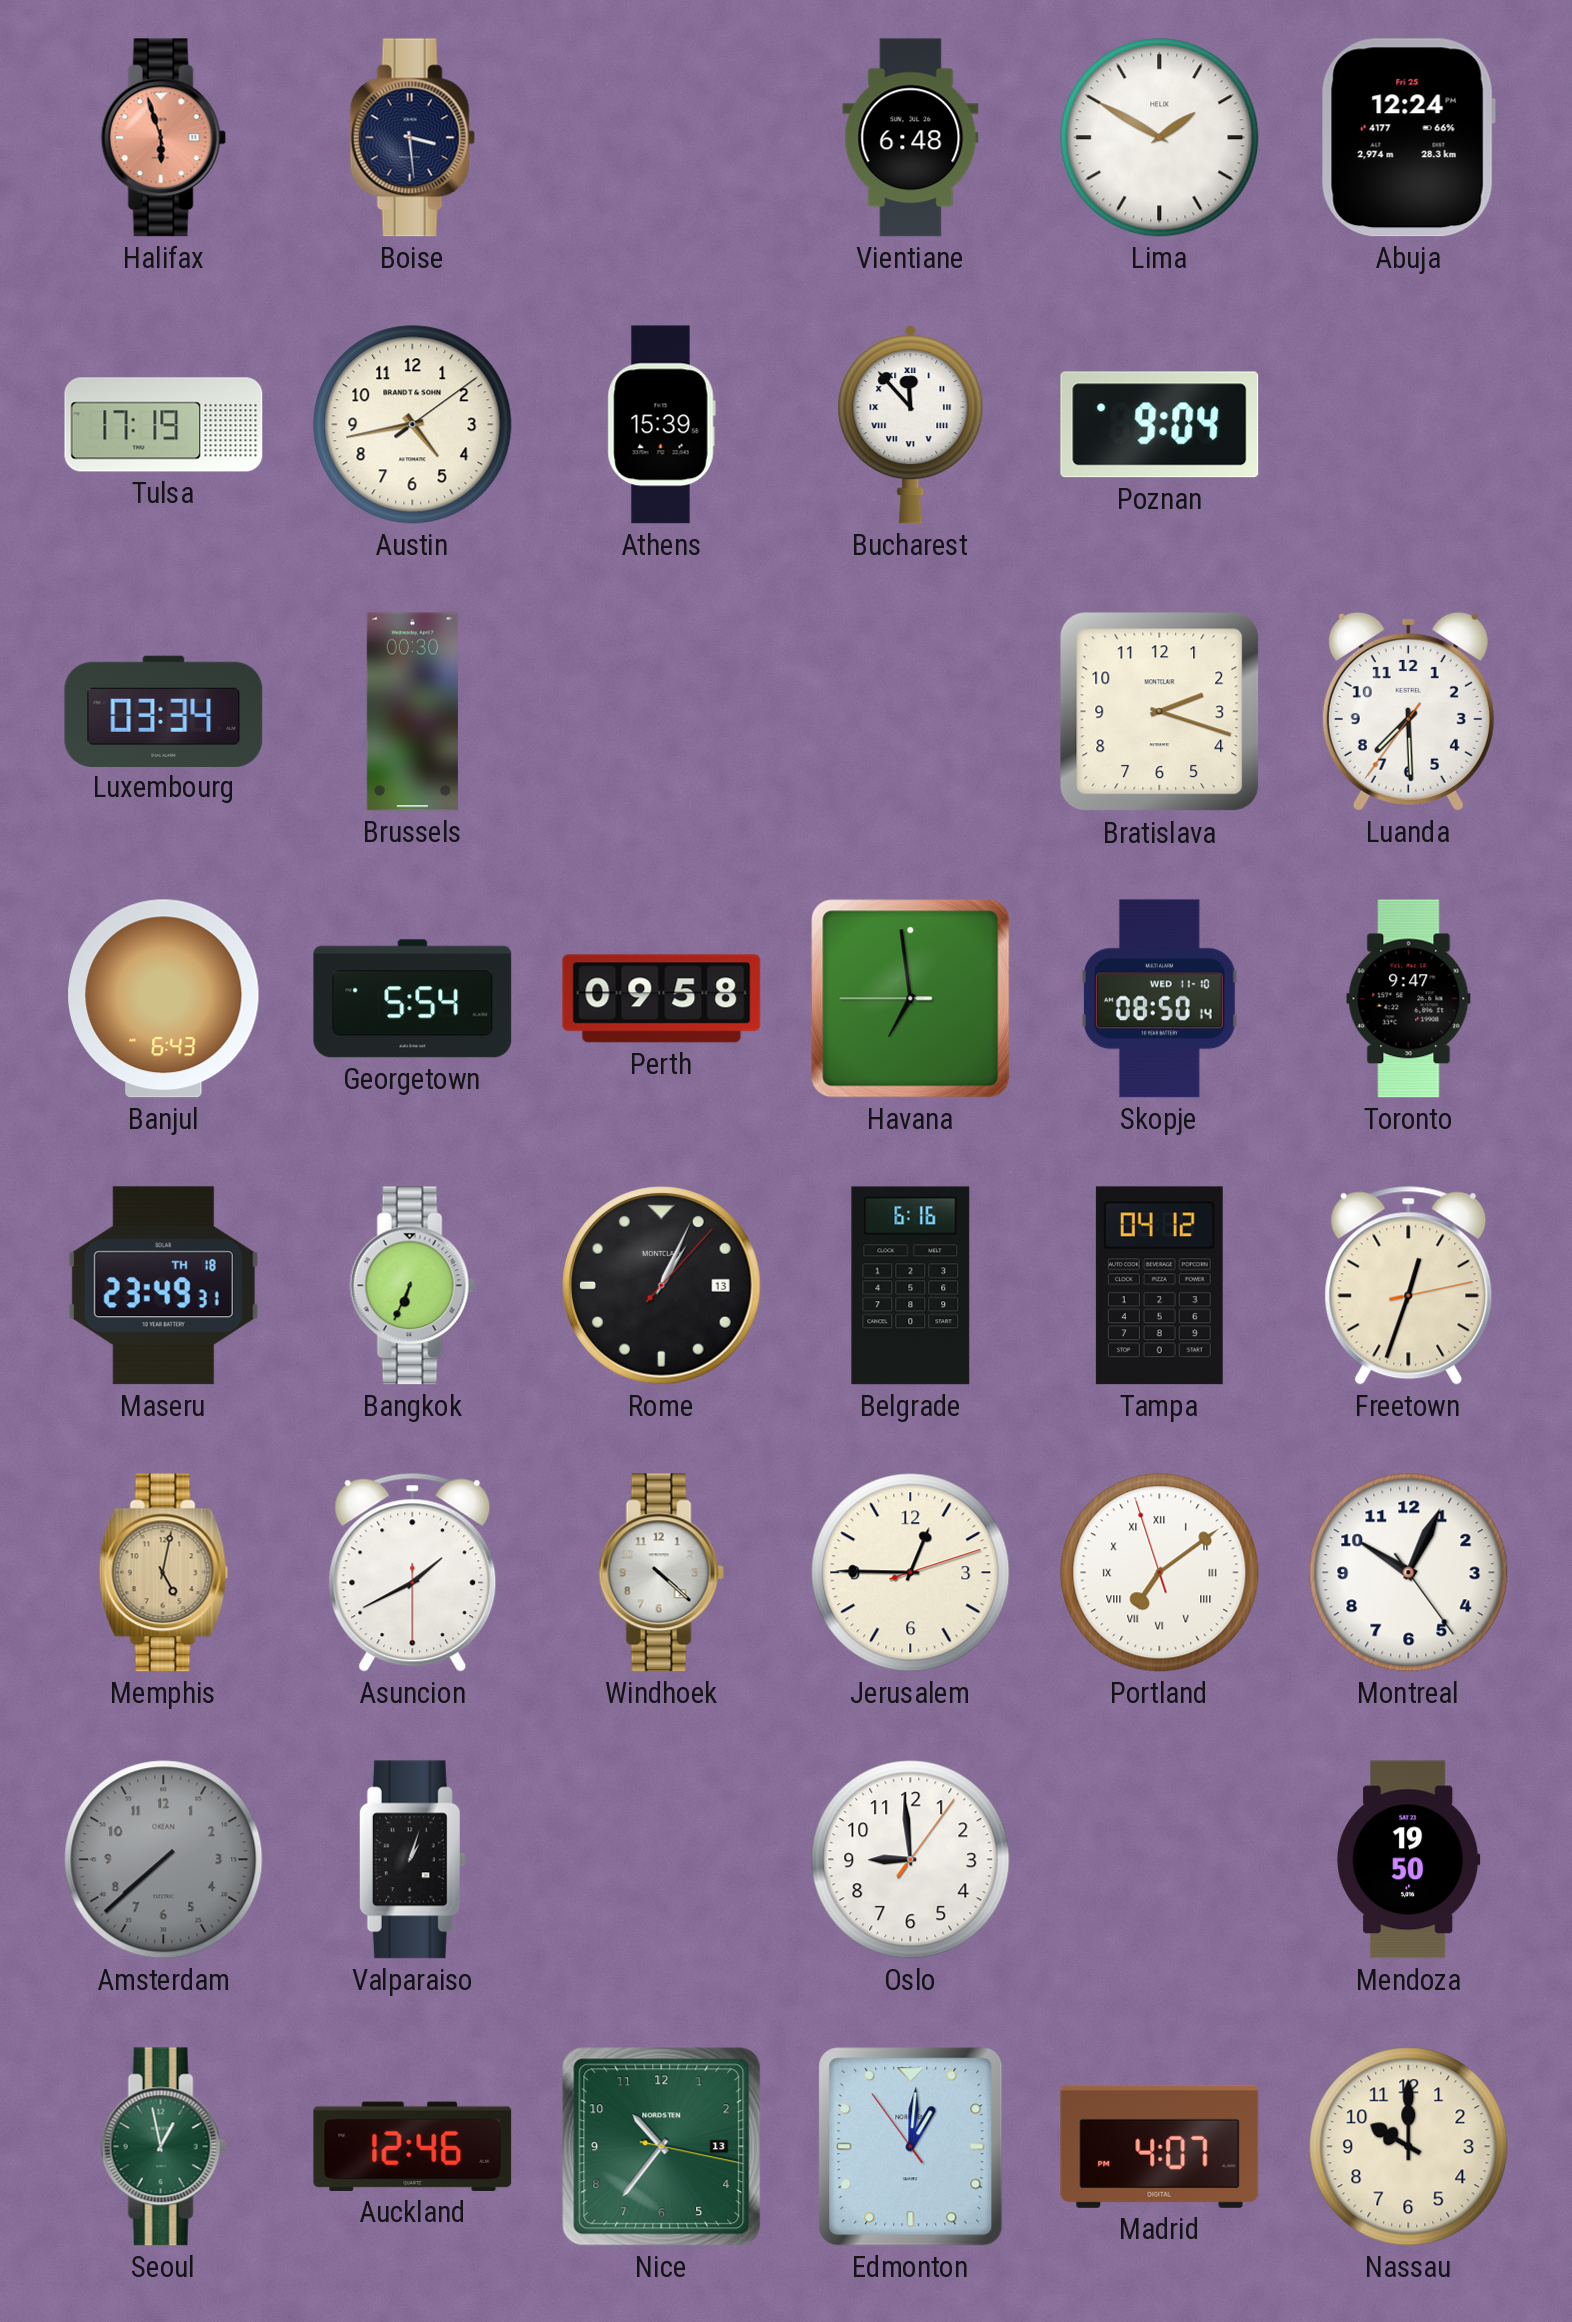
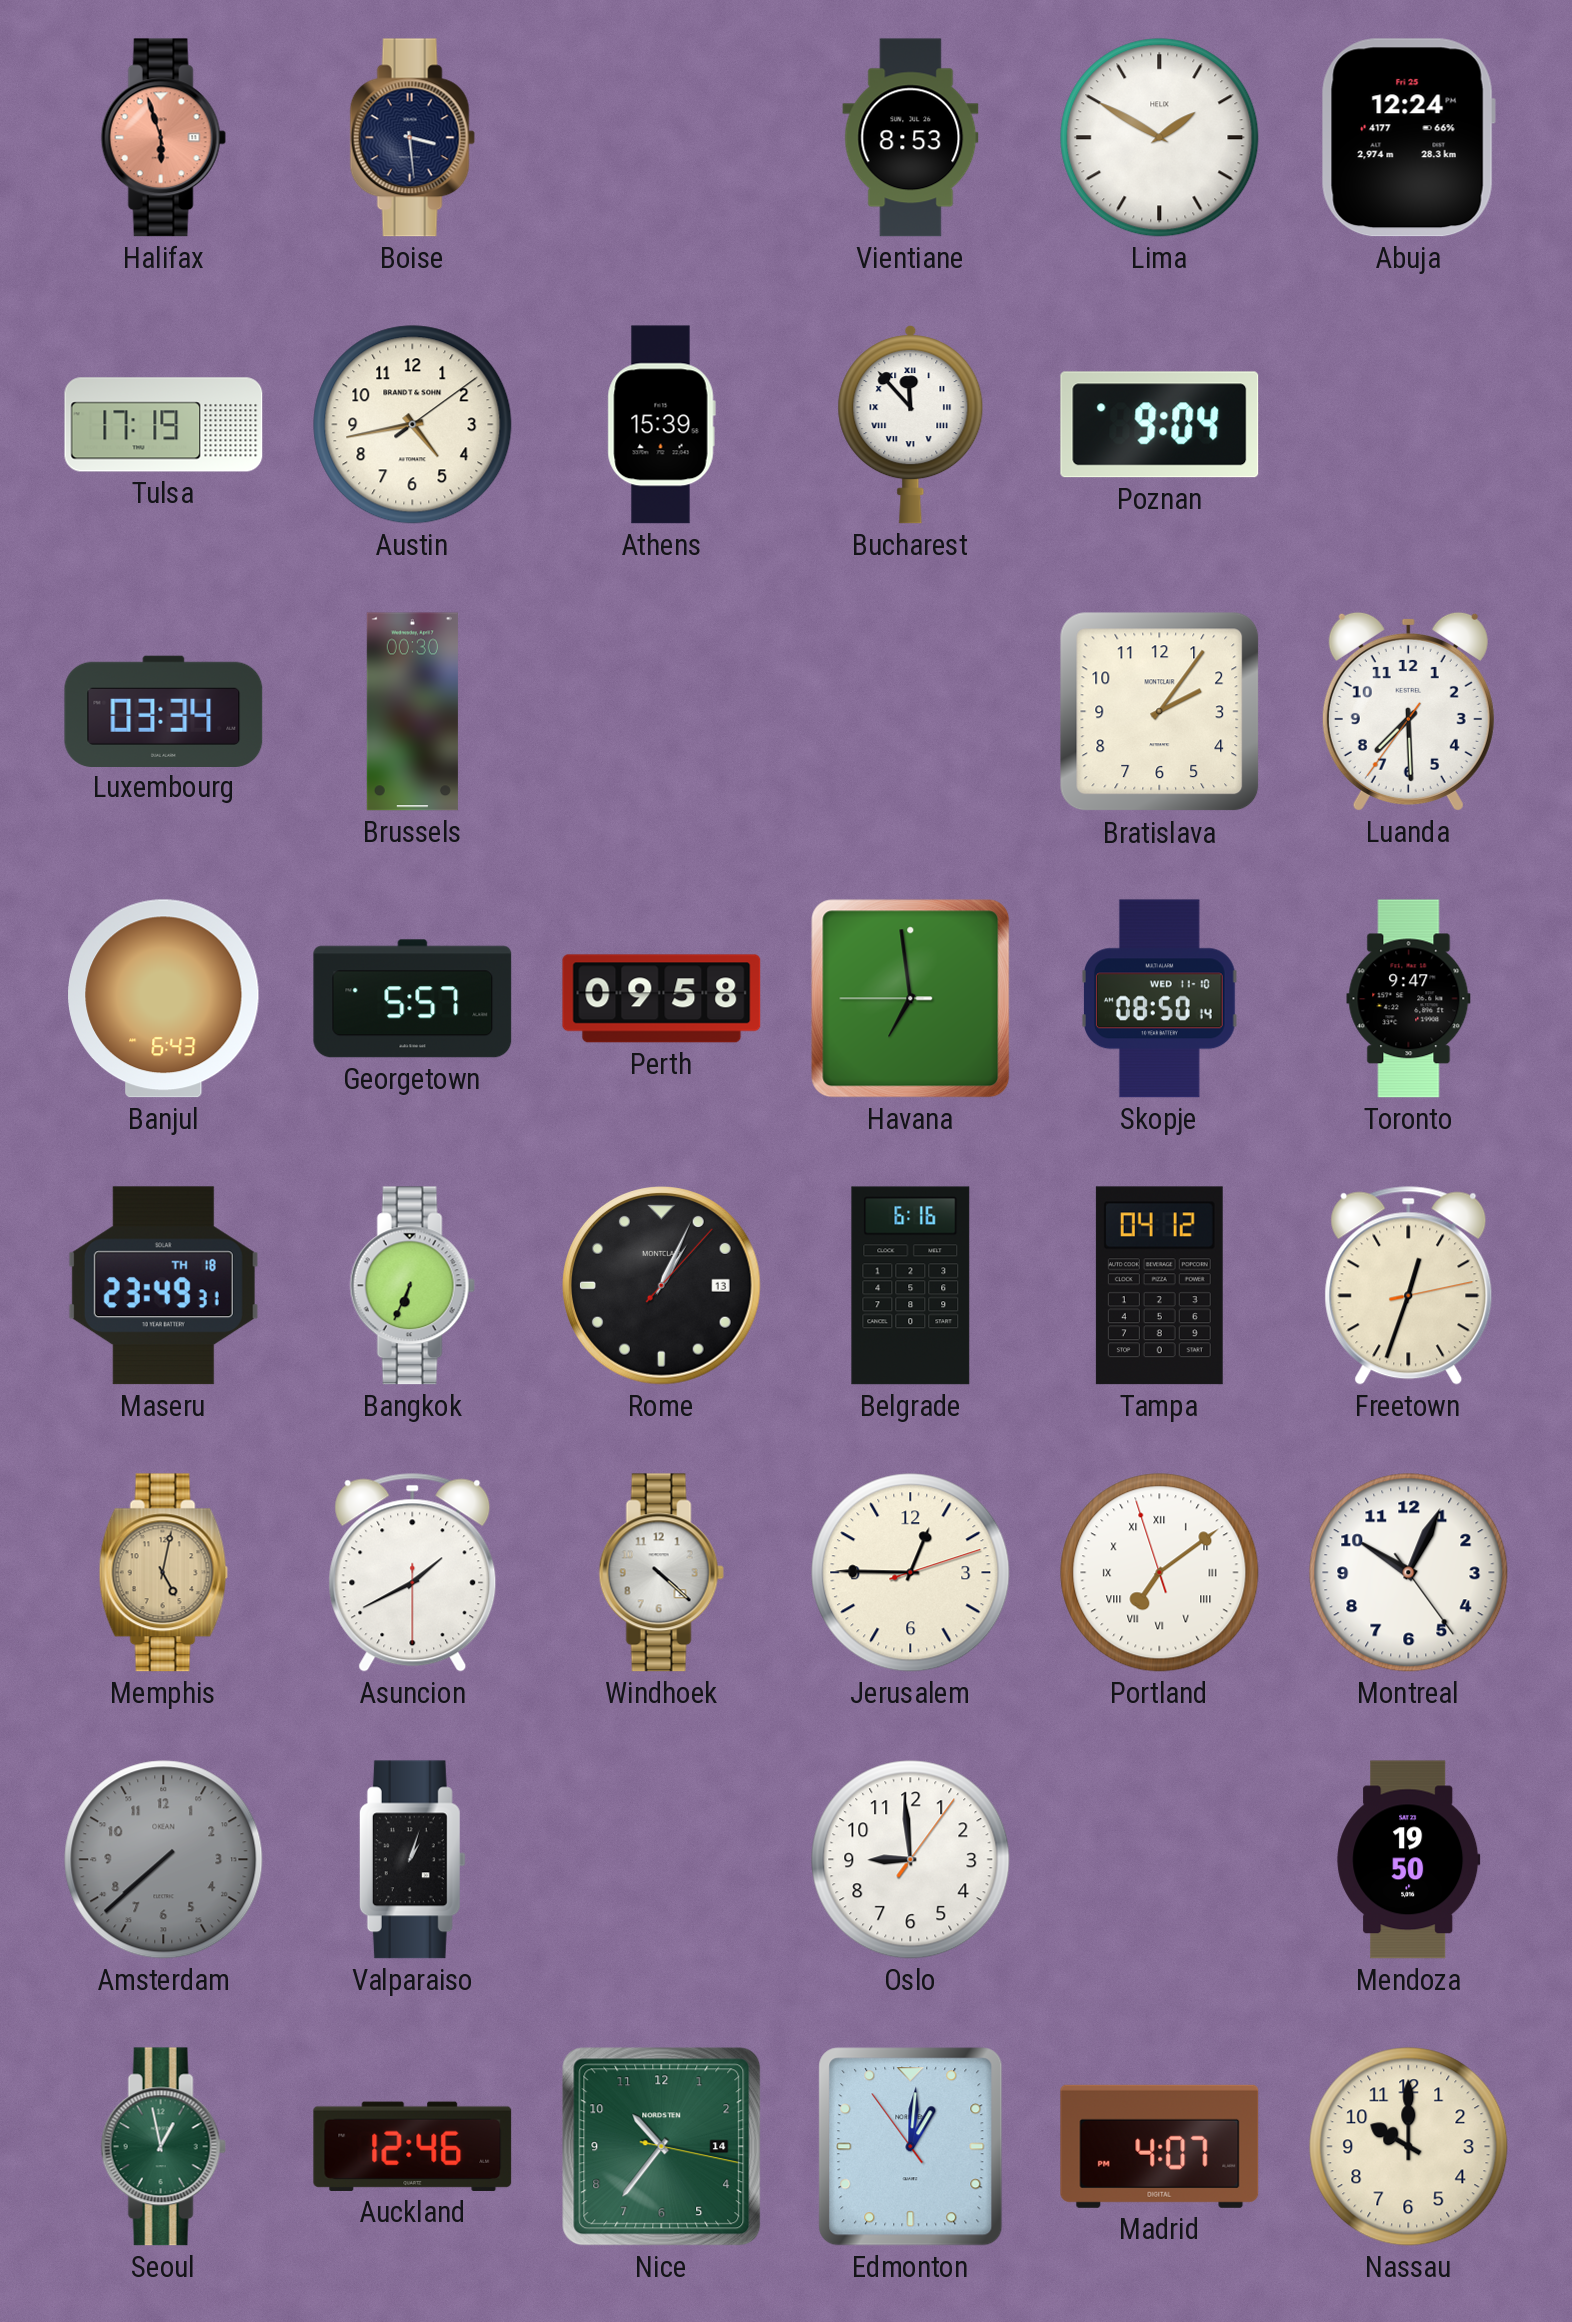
Vientiane: 6:48 -> 8:53
Bratislava: 2:18 -> 2:06
Georgetown: 5:54 -> 5:57
Nice date: 13 -> 14
